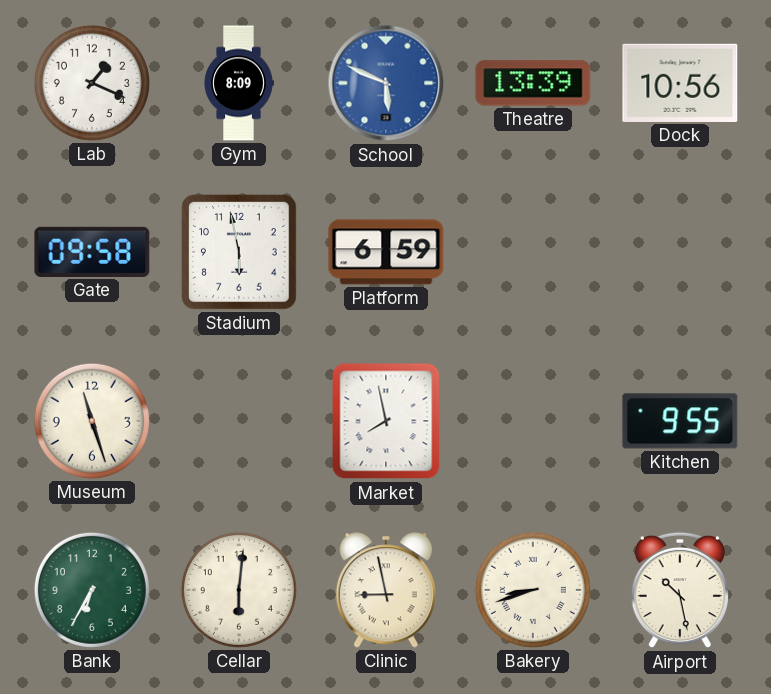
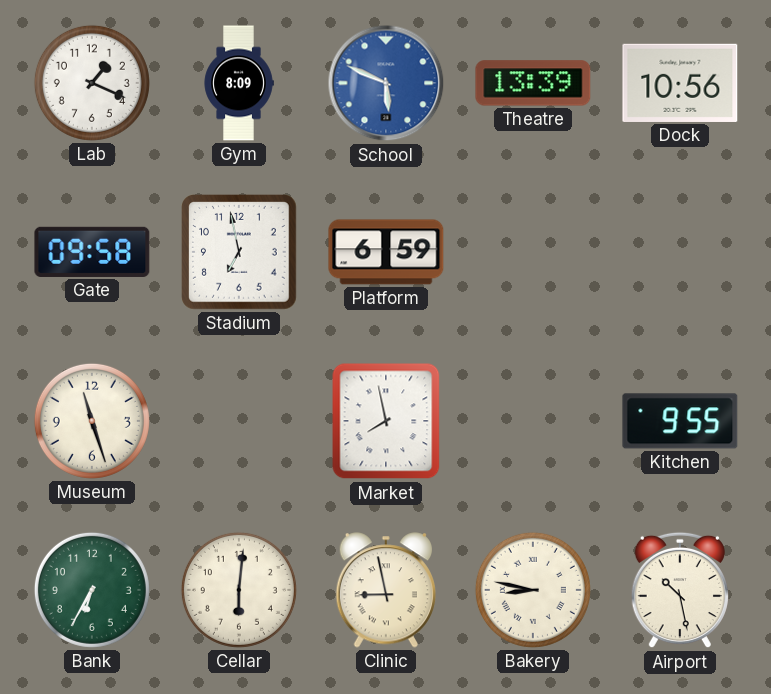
Stadium: 5:58 -> 6:58
Bakery: 8:42 -> 8:47
